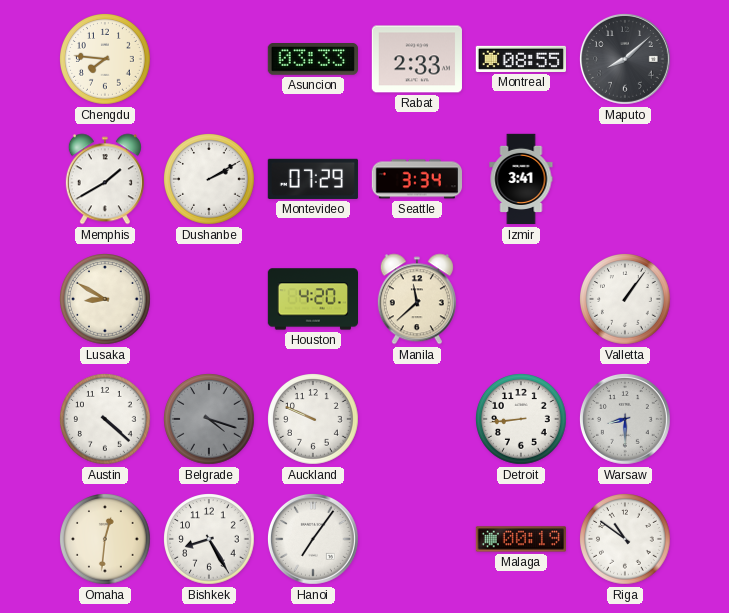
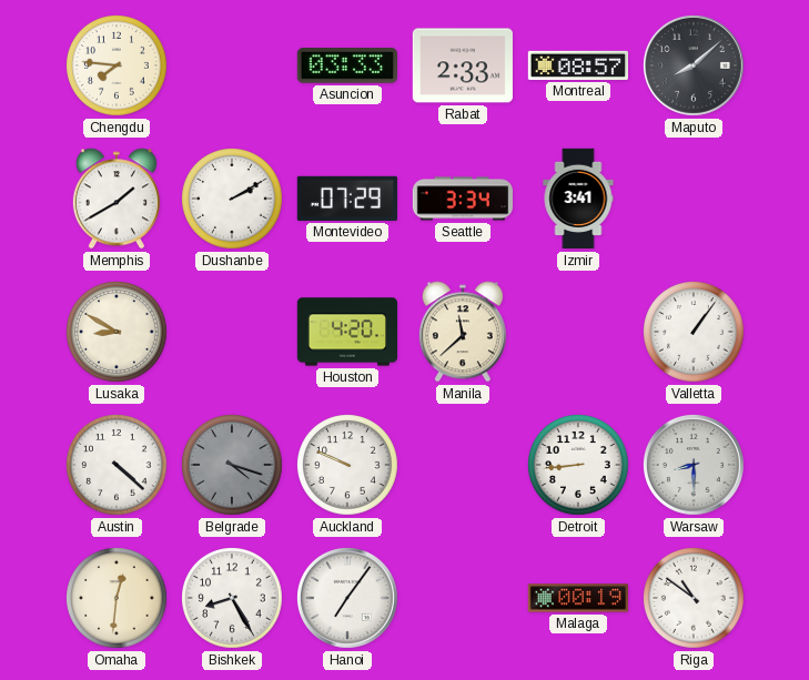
Montreal: 08:55 -> 08:57
